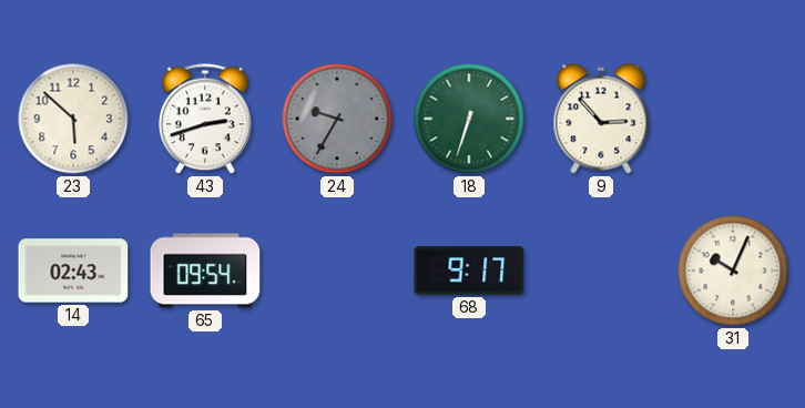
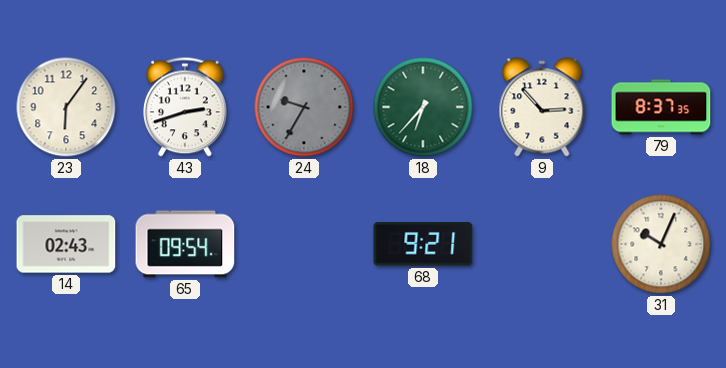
23: 5:52 -> 6:06
18: 6:33 -> 6:37
79: none -> 8:37
68: 9:17 -> 9:21
